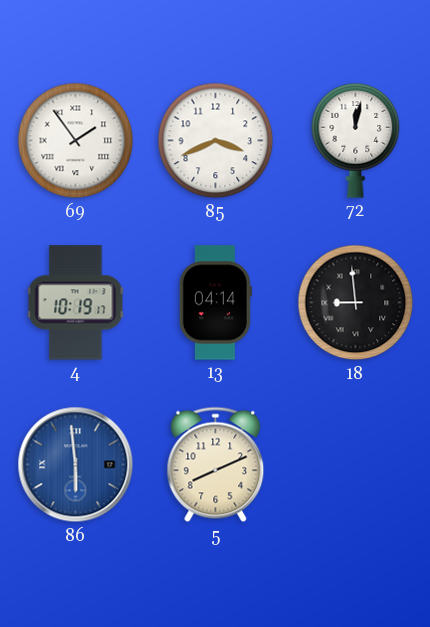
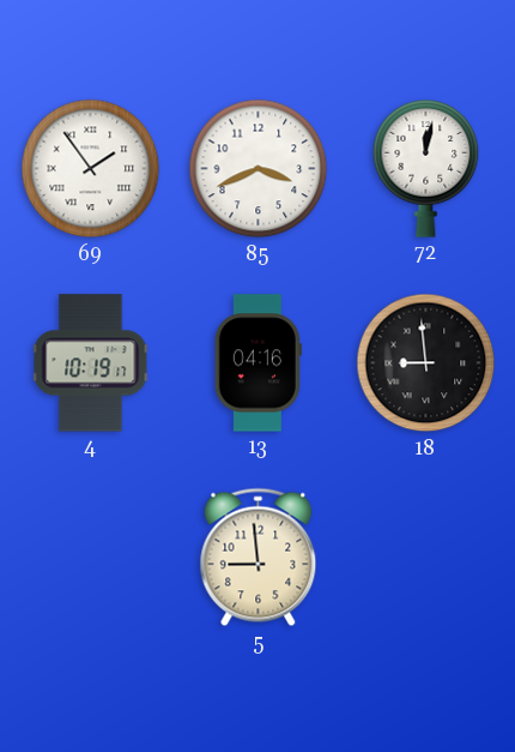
13: 04:14 -> 04:16
86: 5:59 -> none
5: 8:11 -> 8:59
